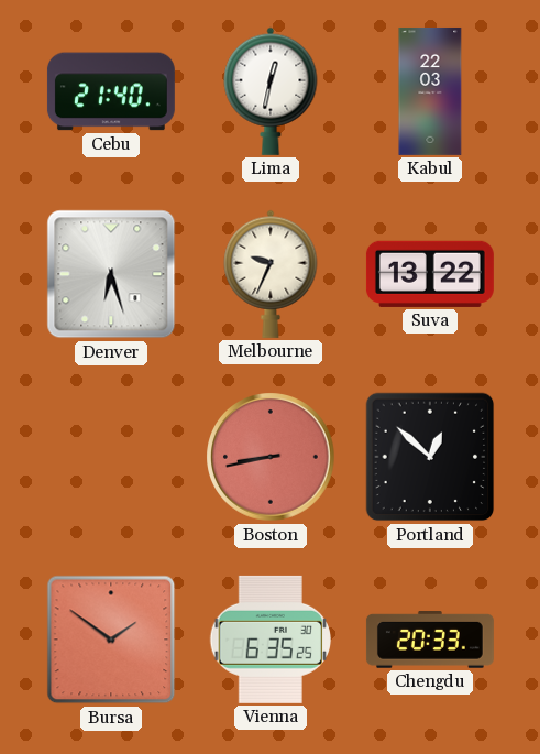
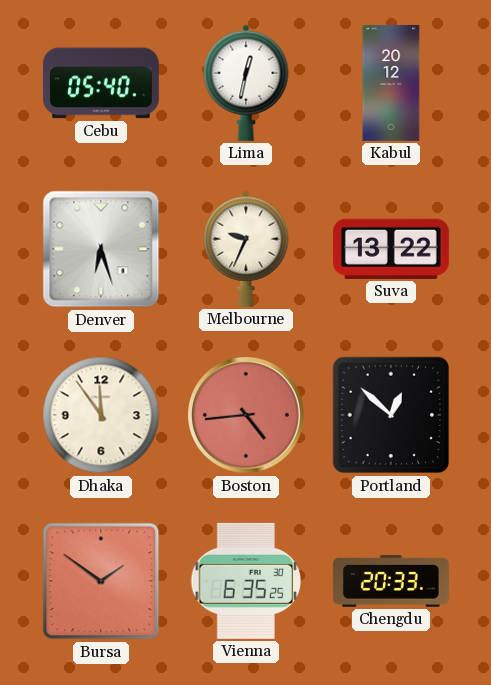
Cebu: 21:40 -> 05:40
Kabul: 22:03 -> 20:12
Dhaka: none -> 11:54
Boston: 8:43 -> 4:44
